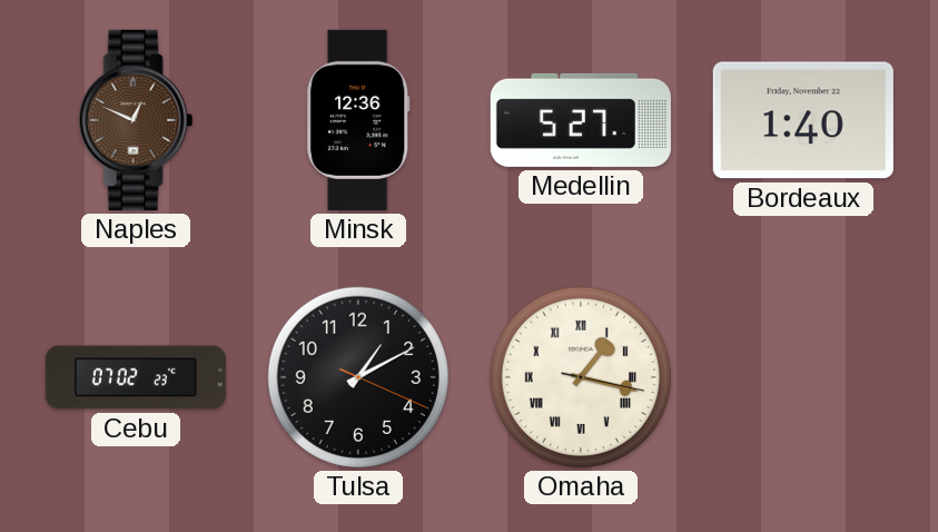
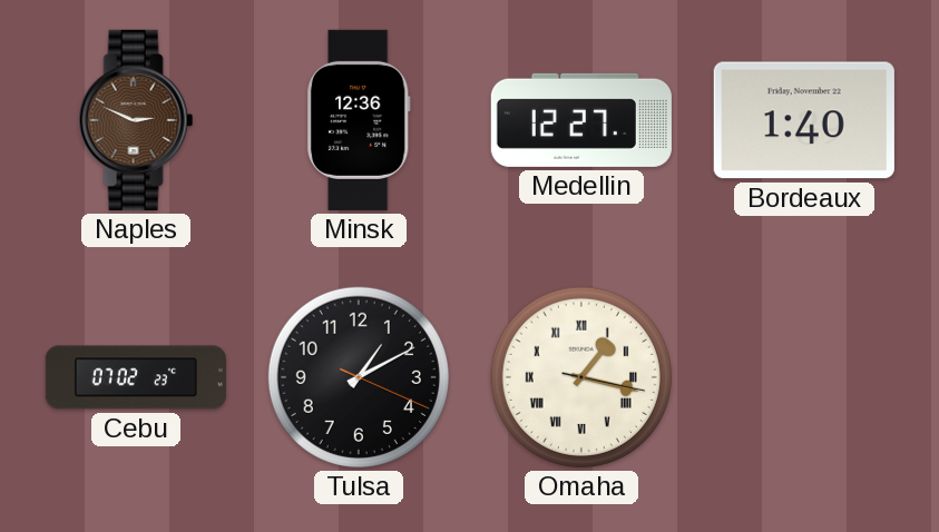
Naples: 12:49 -> 2:49
Medellin: 5:27 -> 12:27
